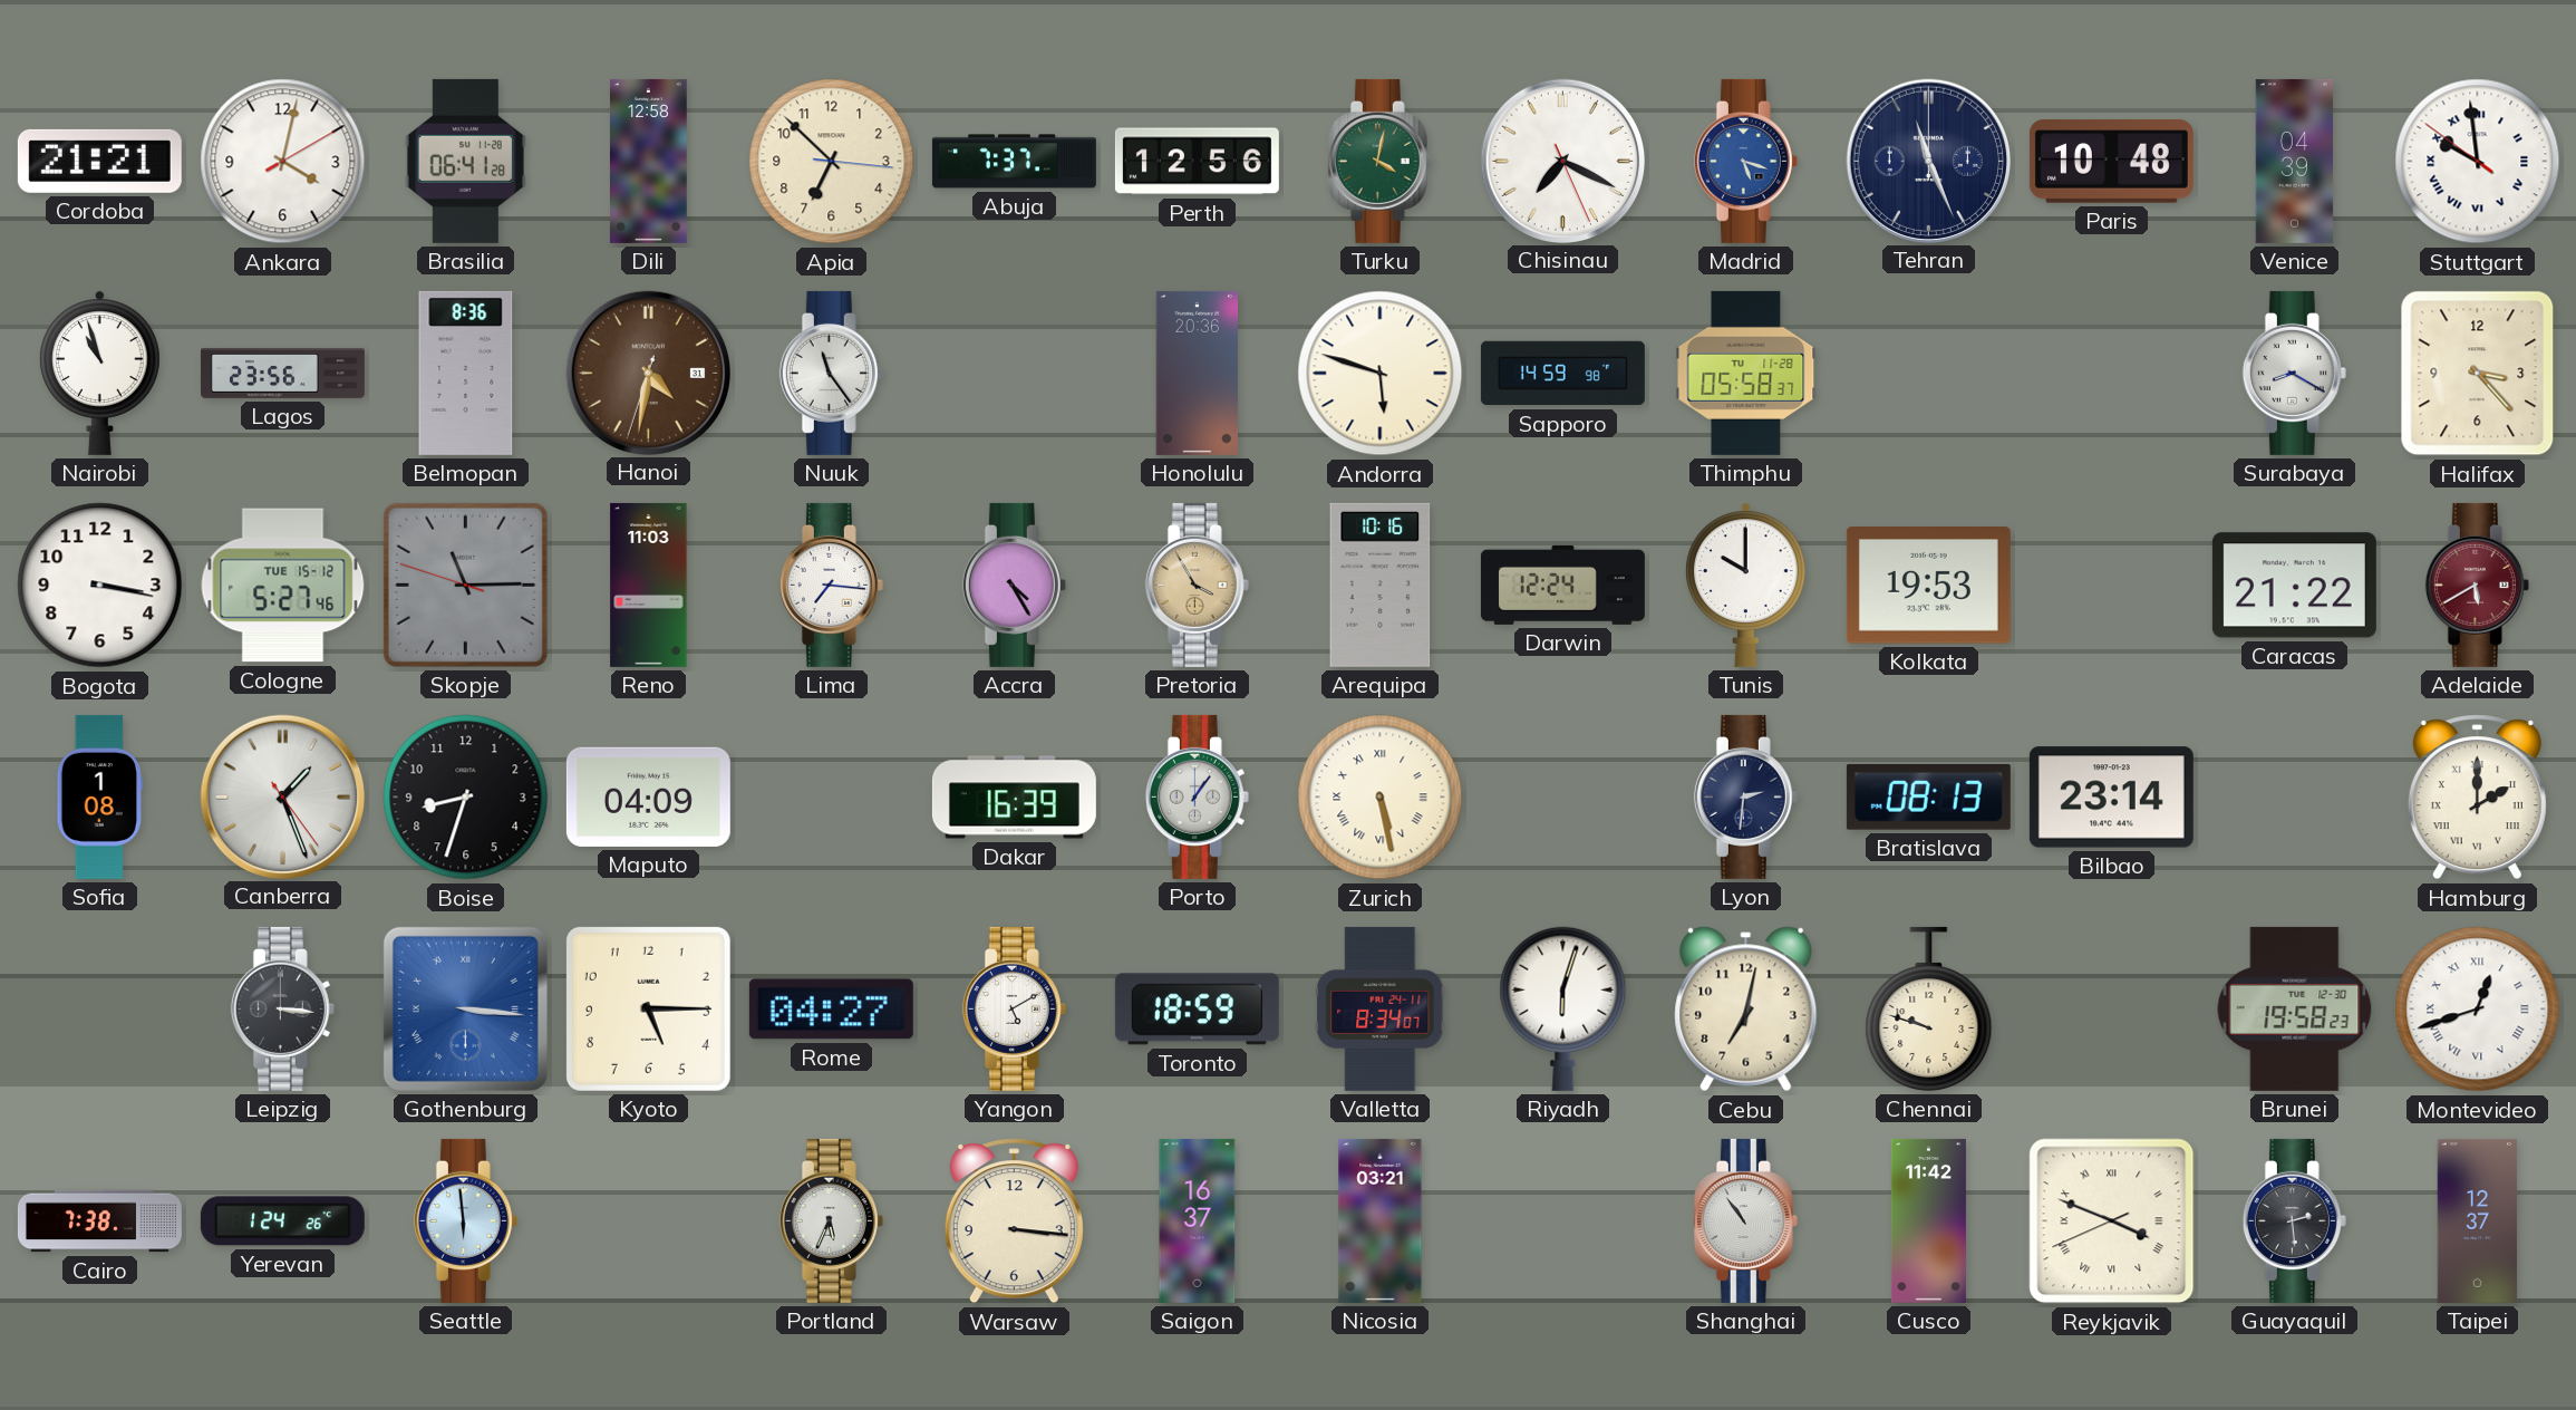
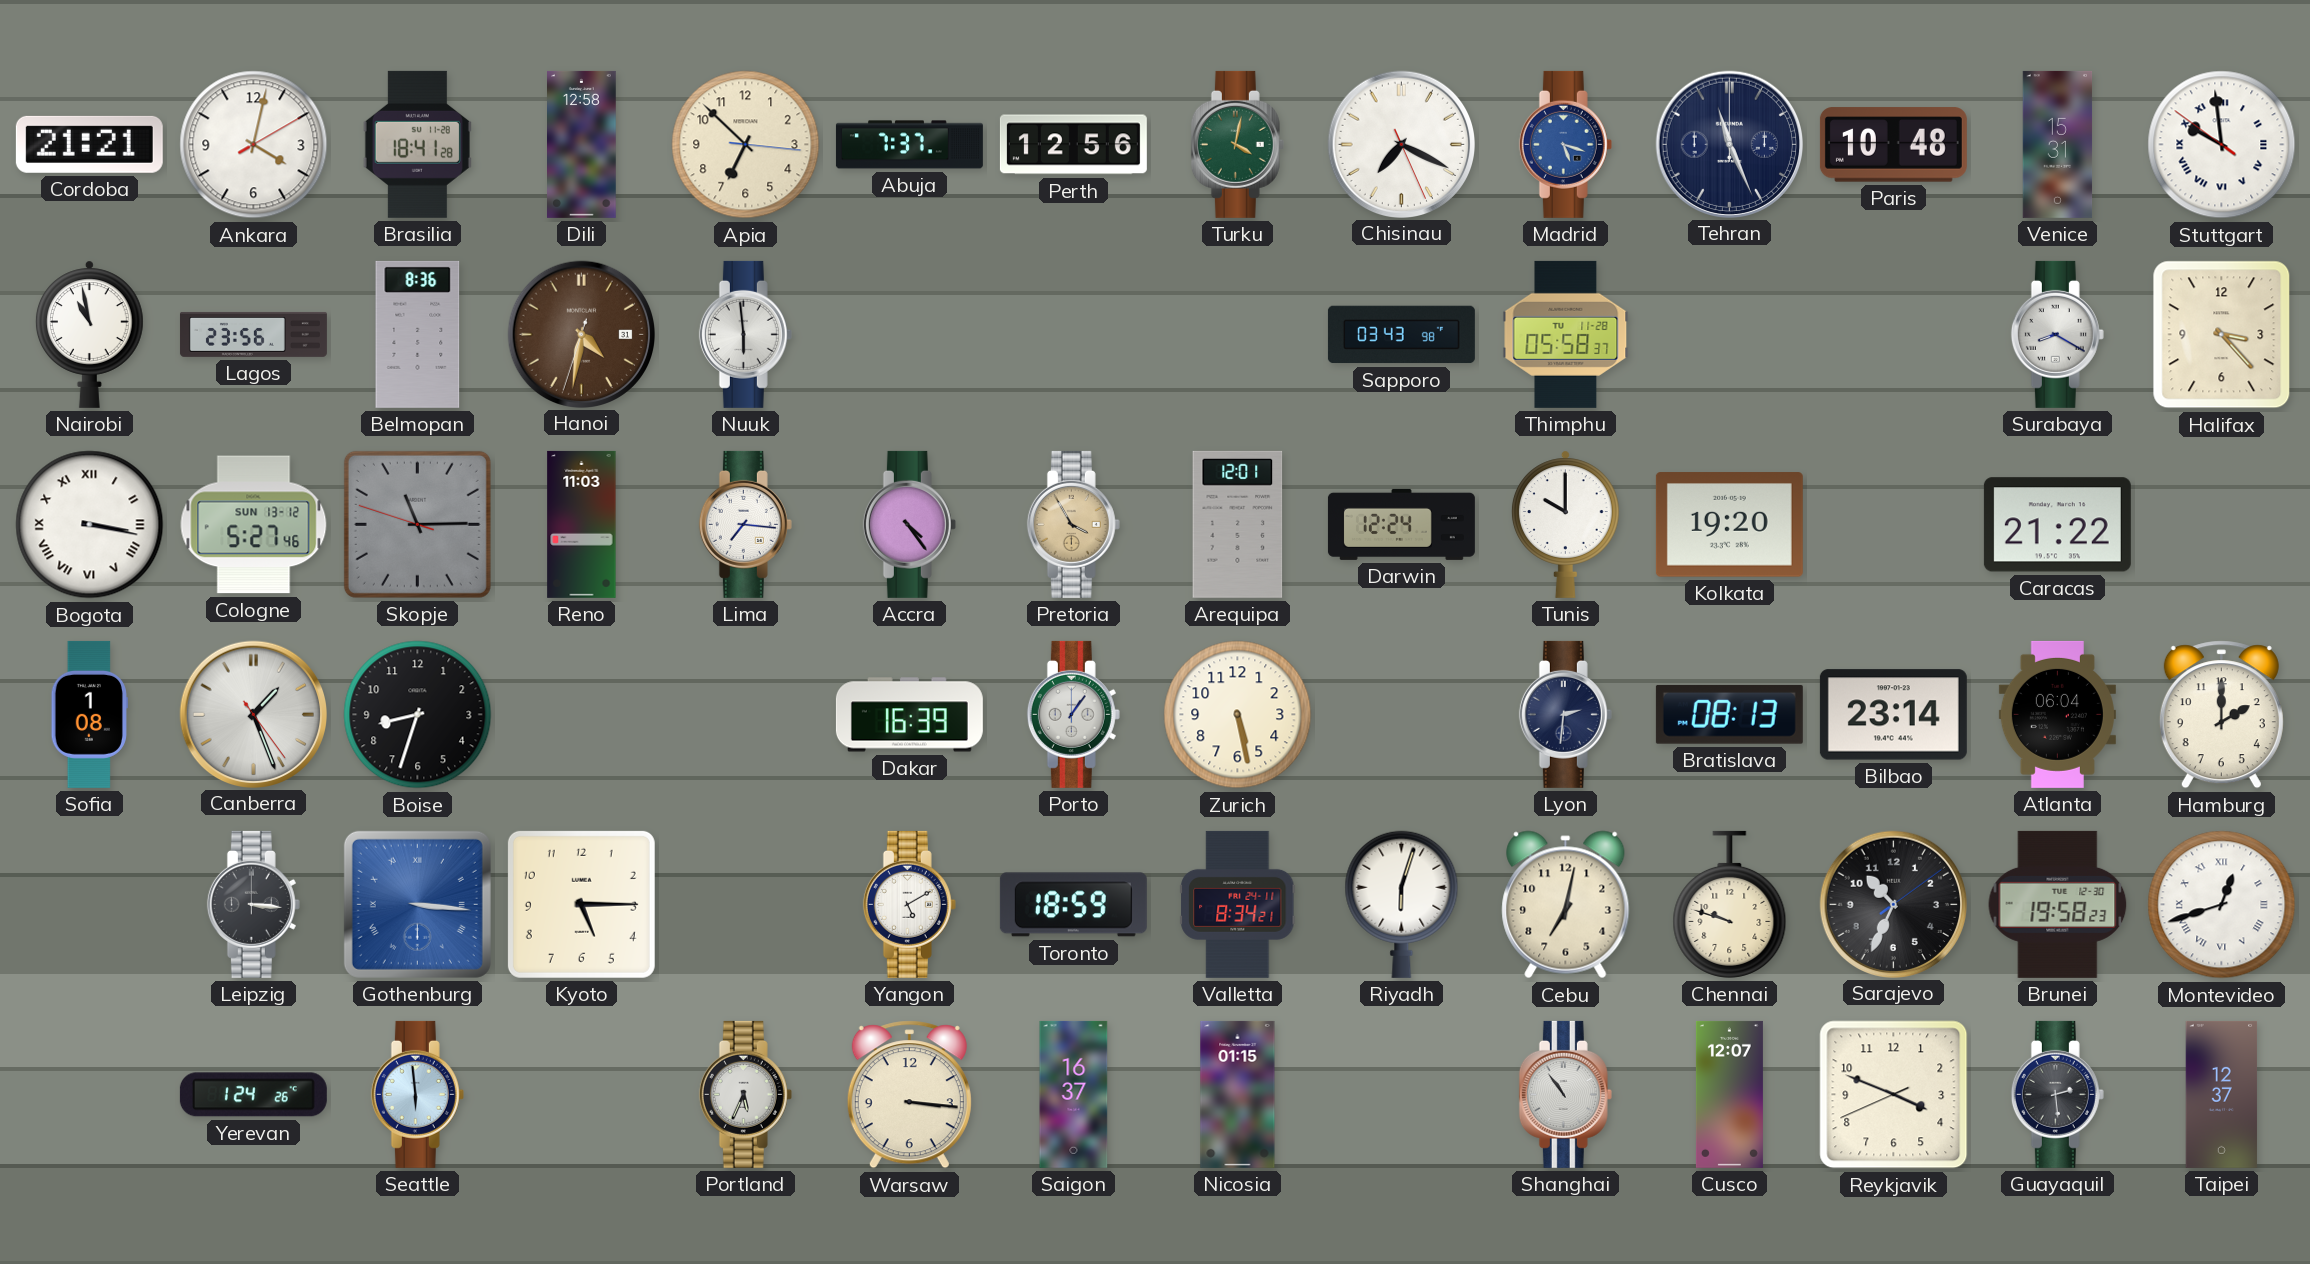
Brasilia: 06:41 -> 18:41
Venice: 04:39 -> 15:31
Nairobi: 10:57 -> 10:58
Nuuk: 11:24 -> 5:59
Honolulu: 20:36 -> none
Andorra: 5:48 -> none
Sapporo: 14:59 -> 03:43
Bogota numerals: Arabic -> Roman
Cologne date: TUE 15-12 -> SUN 13-12
Accra: 4:25 -> 4:24
Arequipa: 10:16 -> 12:01
Kolkata: 19:53 -> 19:20
Adelaide: 5:40 -> none
Maputo: 04:09 -> none
Zurich numerals: Roman -> Arabic
Atlanta: none -> 06:04
Hamburg numerals: Roman -> Arabic
Rome: 04:27 -> none
Valletta: 8:34:07 -> 8:34:21
Sarajevo: none -> 10:34
Cairo: 7:38 -> none
Nicosia: 03:21 -> 01:15
Cusco: 11:42 -> 12:07
Reykjavik numerals: Roman -> Arabic
